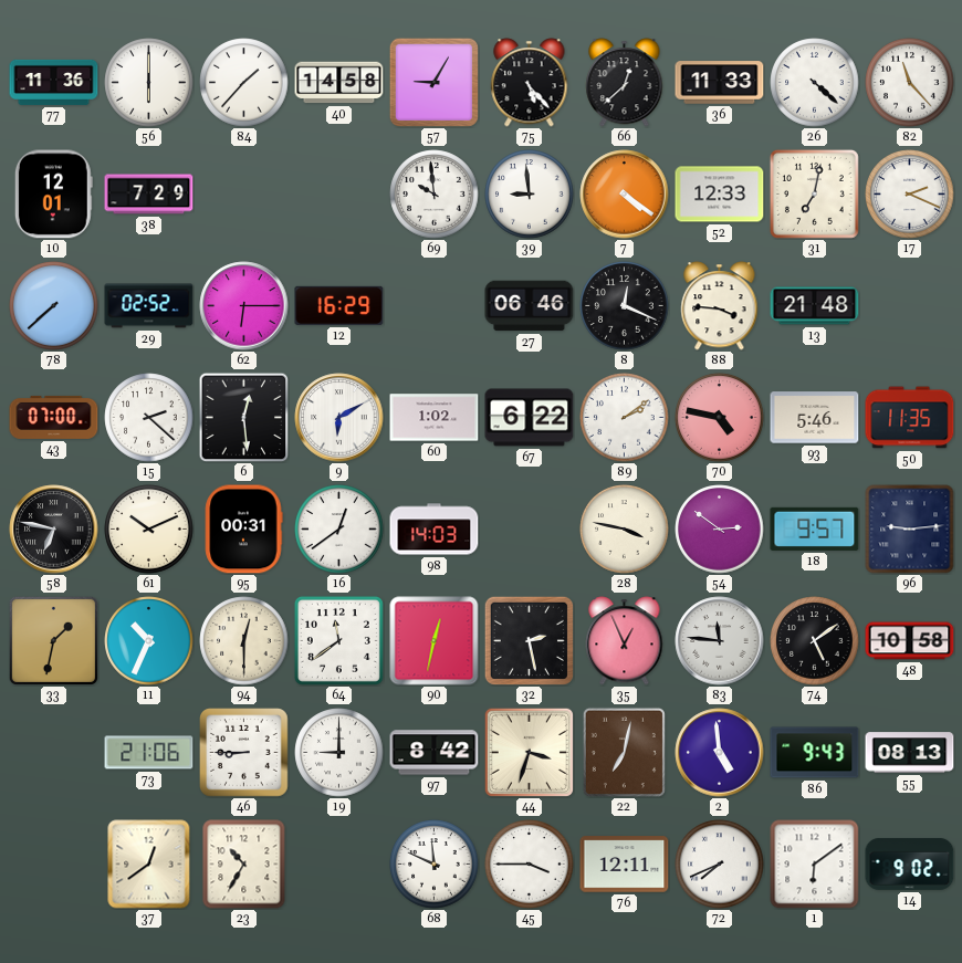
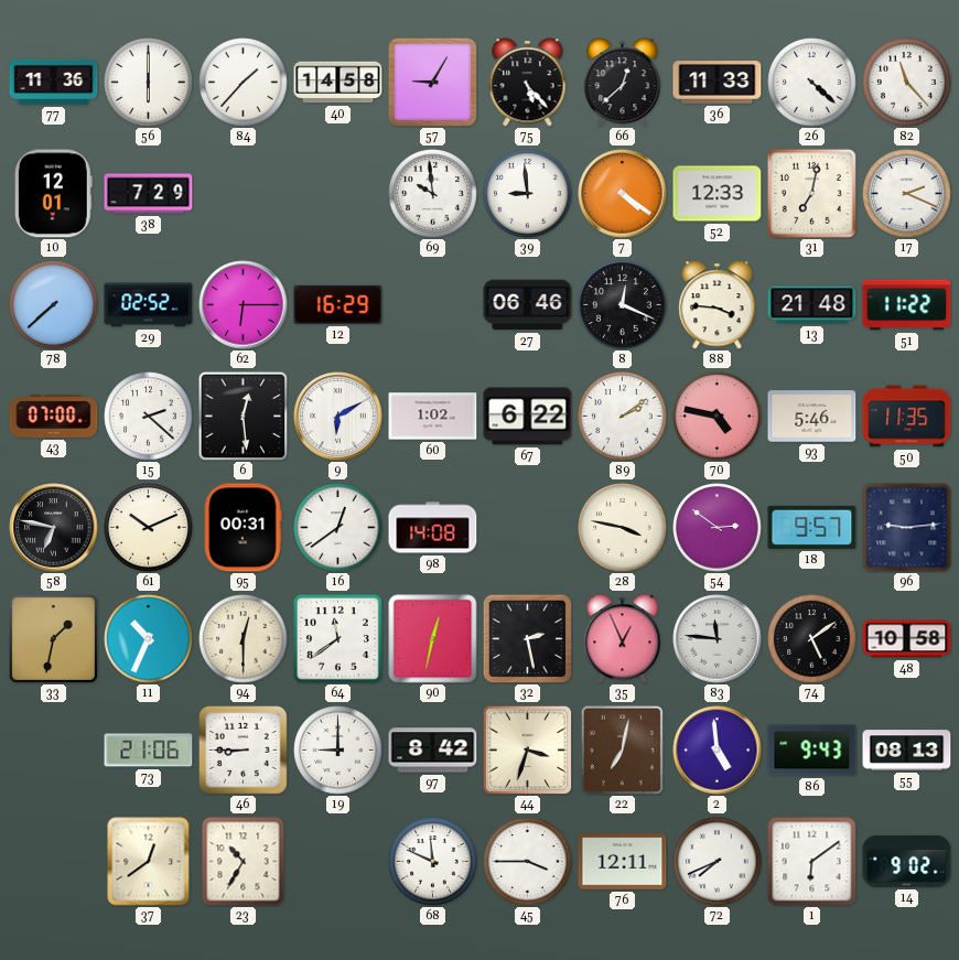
51: none -> 11:22
98: 14:03 -> 14:08
